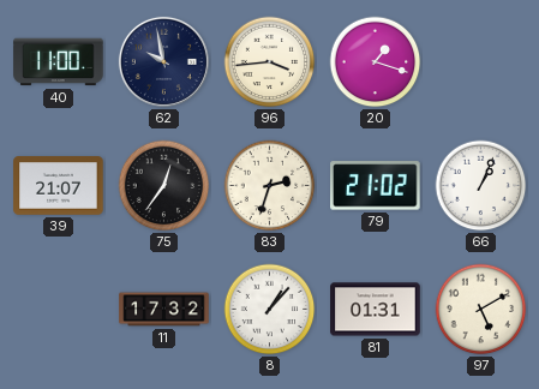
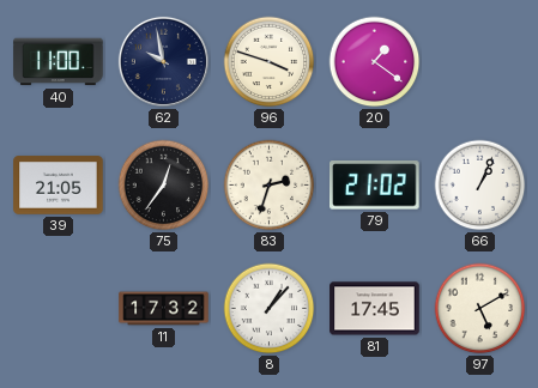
96: 3:44 -> 3:48
20: 1:18 -> 1:21
39: 21:07 -> 21:05
81: 01:31 -> 17:45
